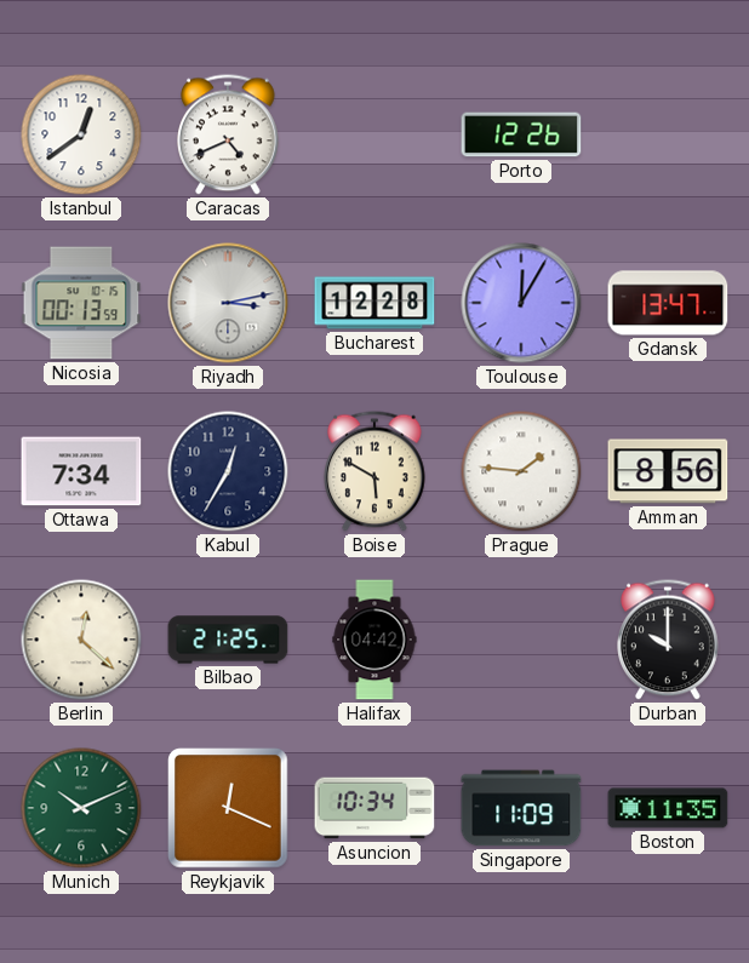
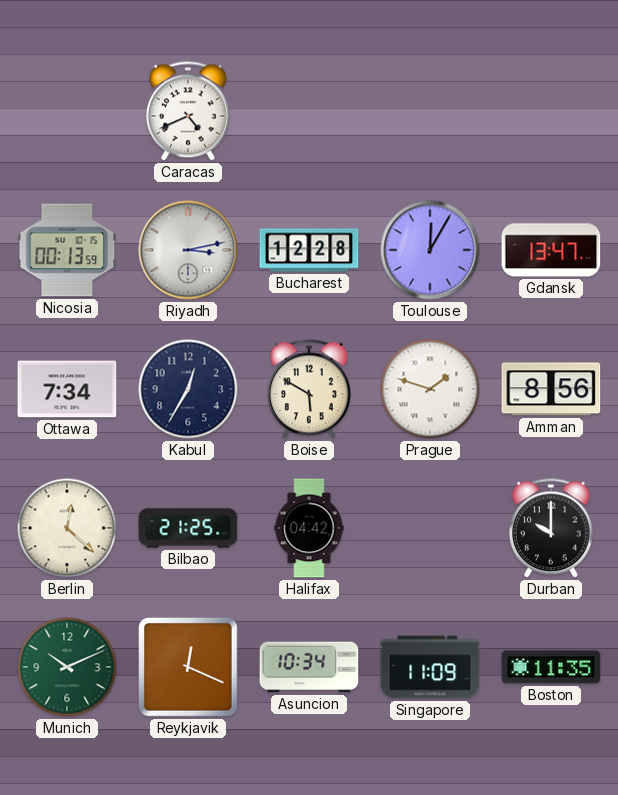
Istanbul: 12:39 -> none
Porto: 12:26 -> none
Prague: 1:46 -> 1:48
